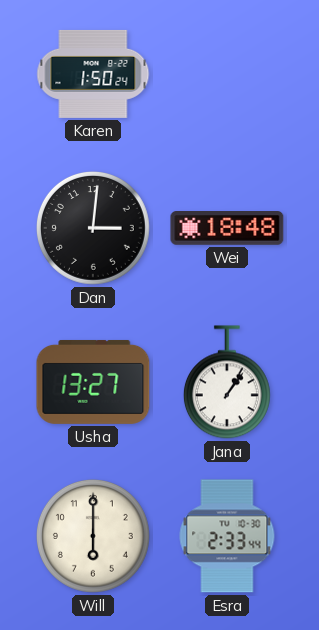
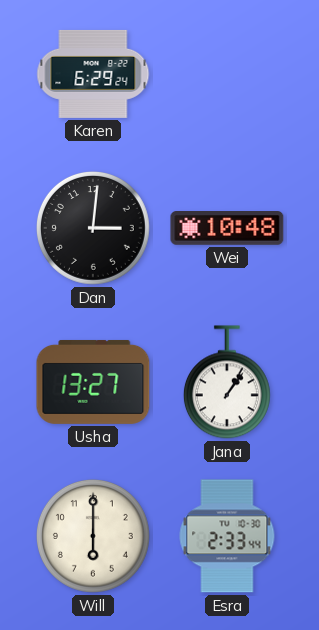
Karen: 1:50 -> 6:29
Wei: 18:48 -> 10:48
